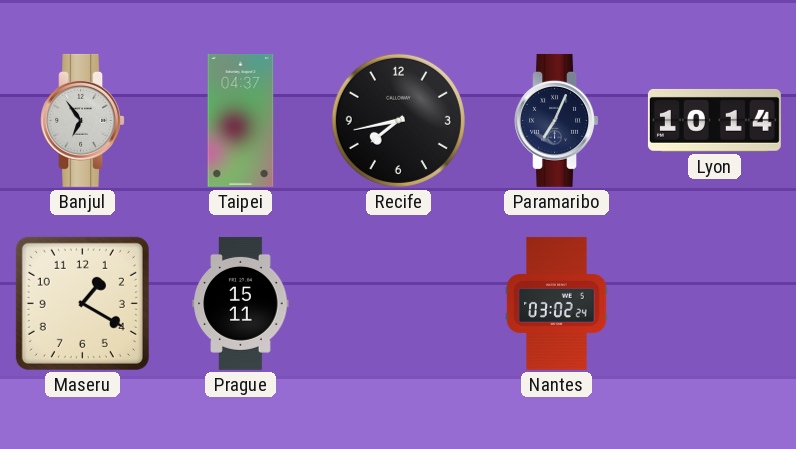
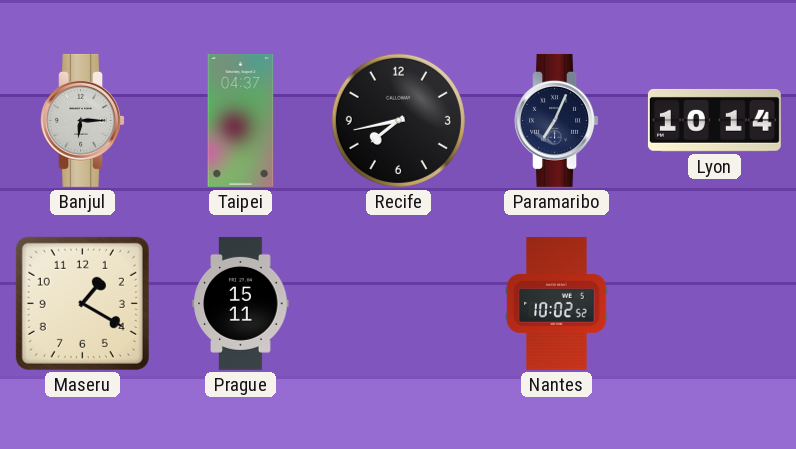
Banjul: 6:54 -> 6:15
Nantes: 03:02 -> 10:02
